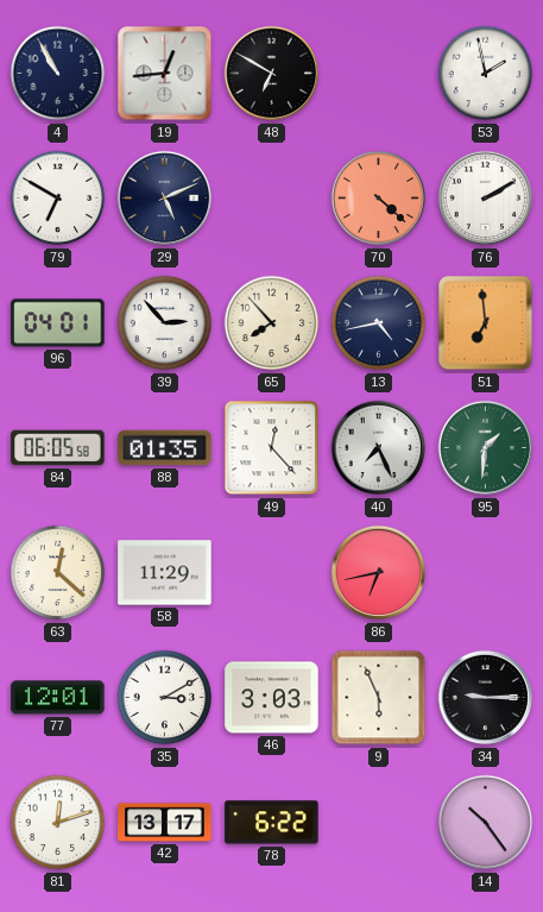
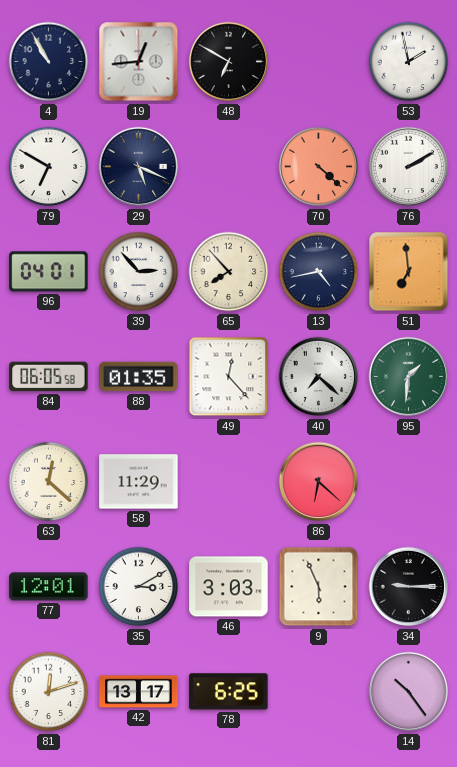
29: 5:11 -> 5:19
40: 7:26 -> 7:22
86: 6:43 -> 6:22
78: 6:22 -> 6:25
